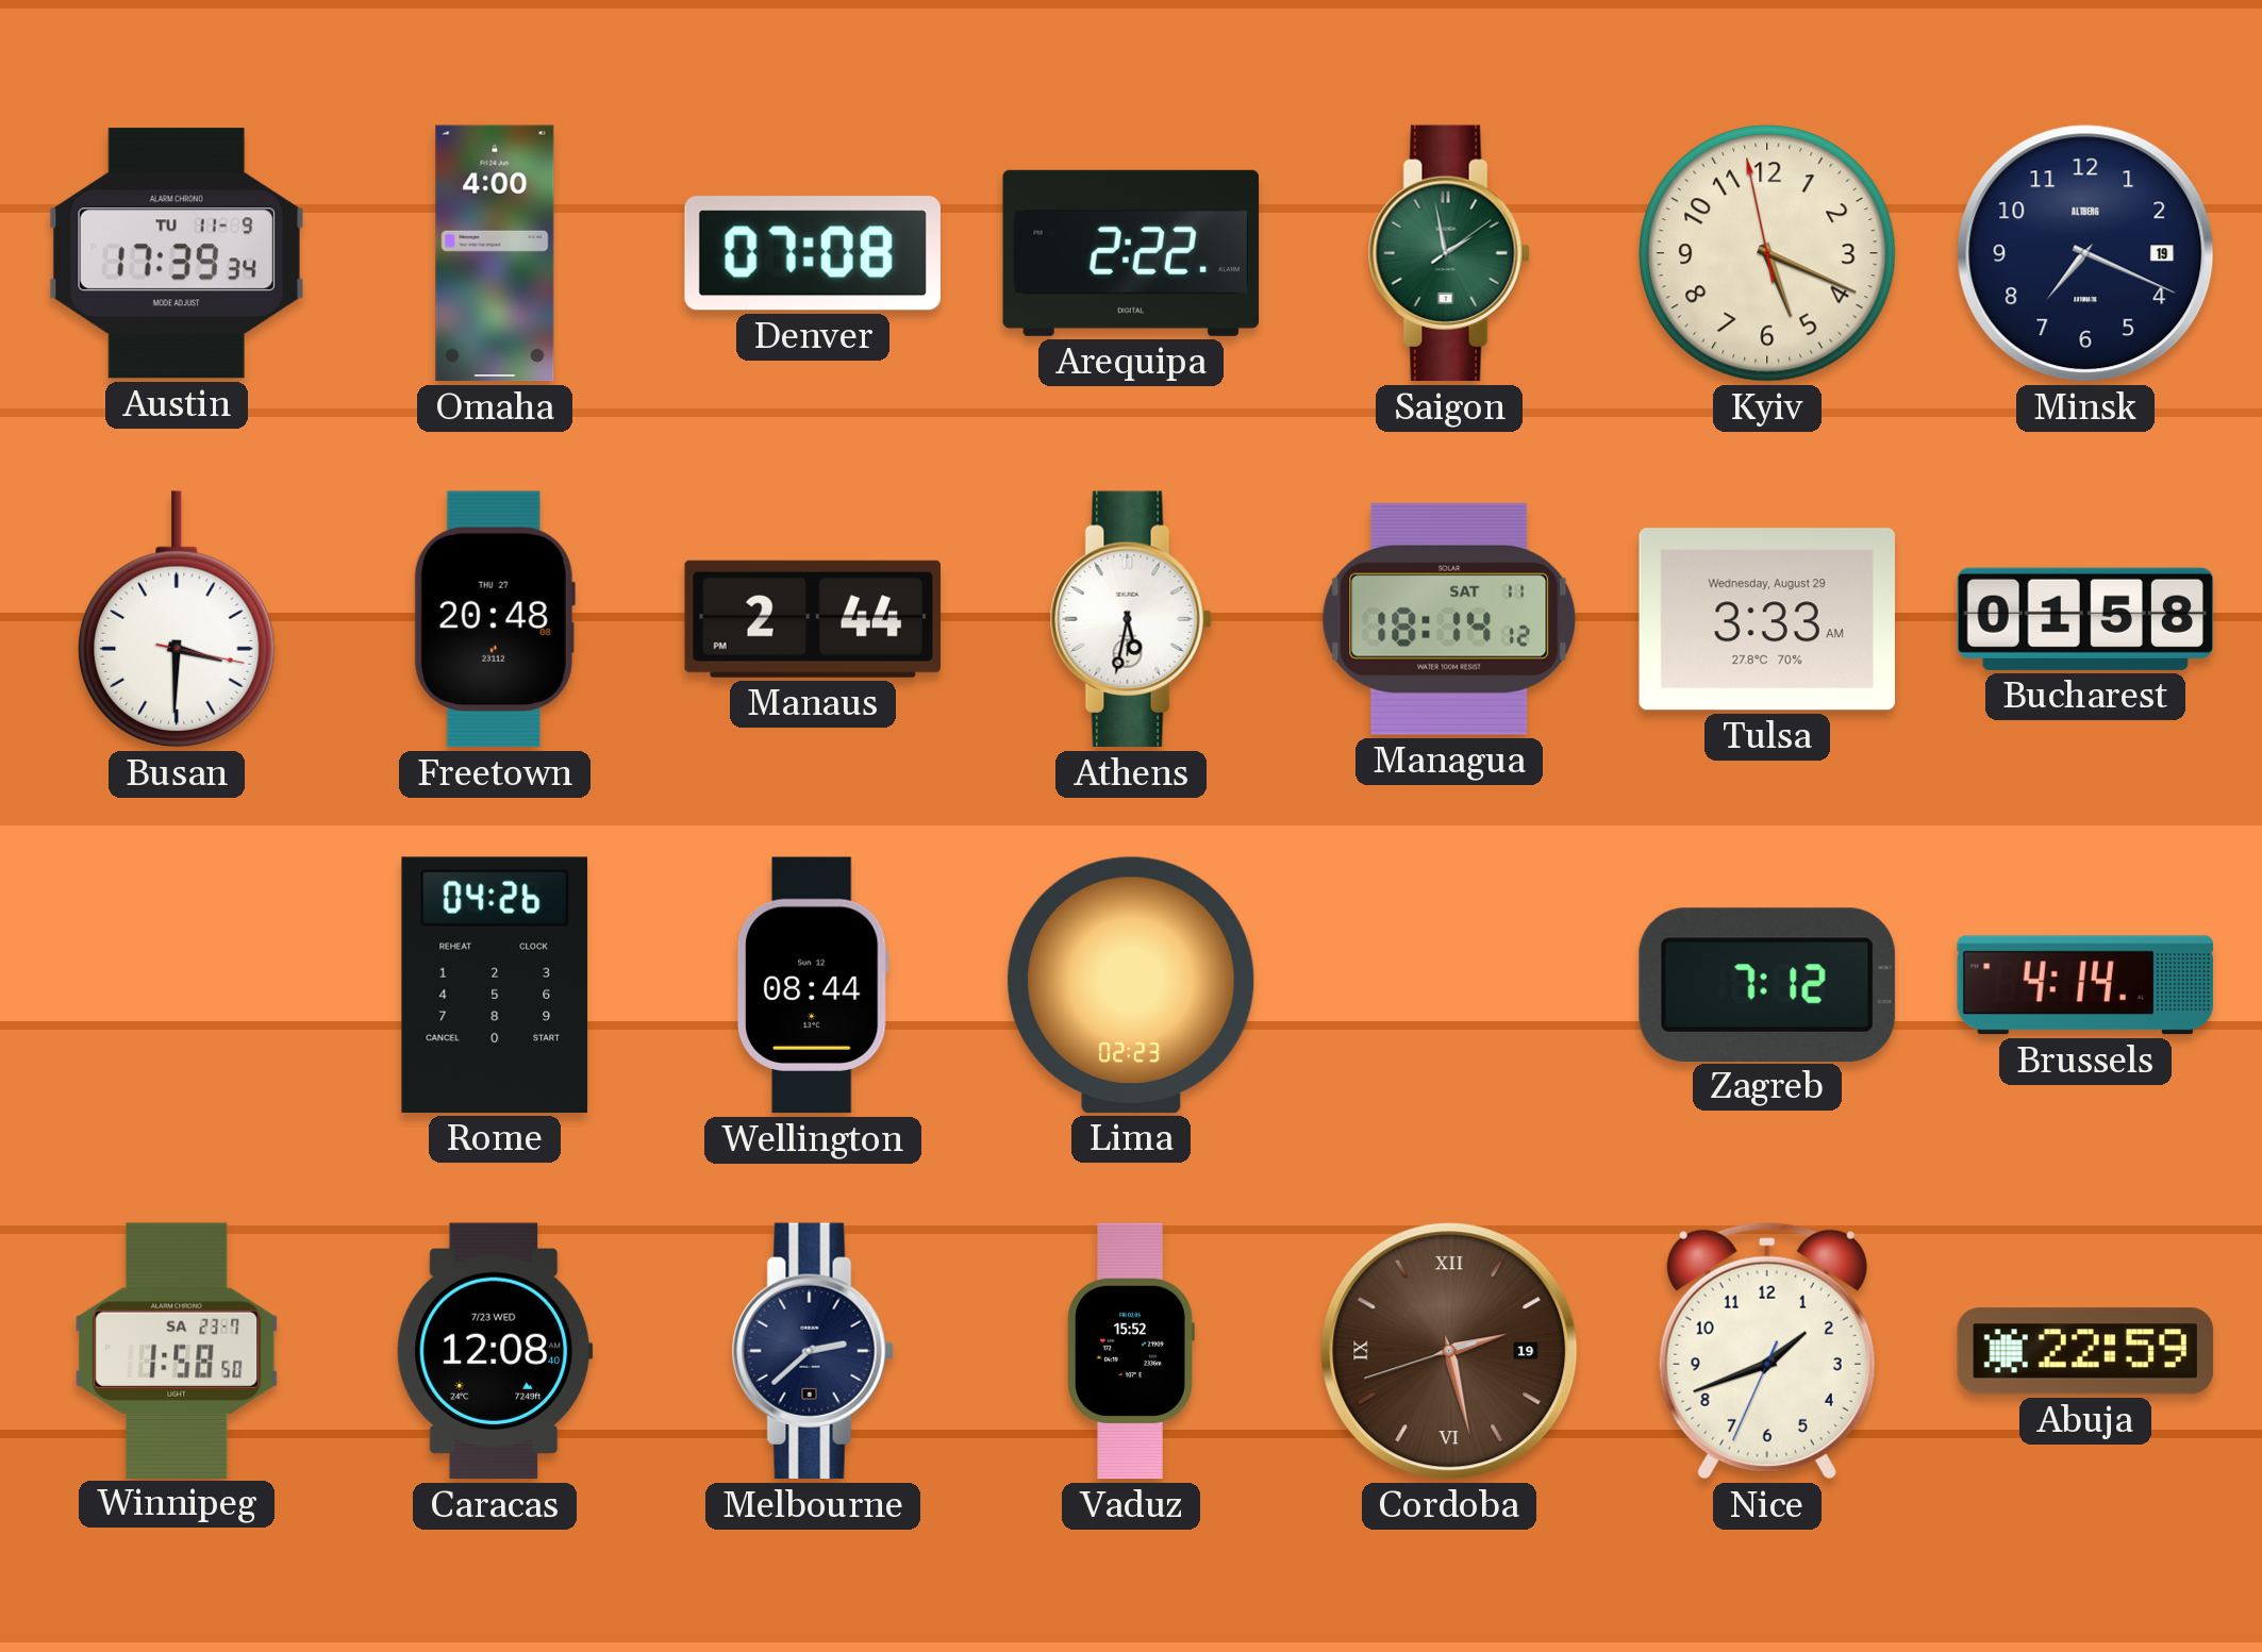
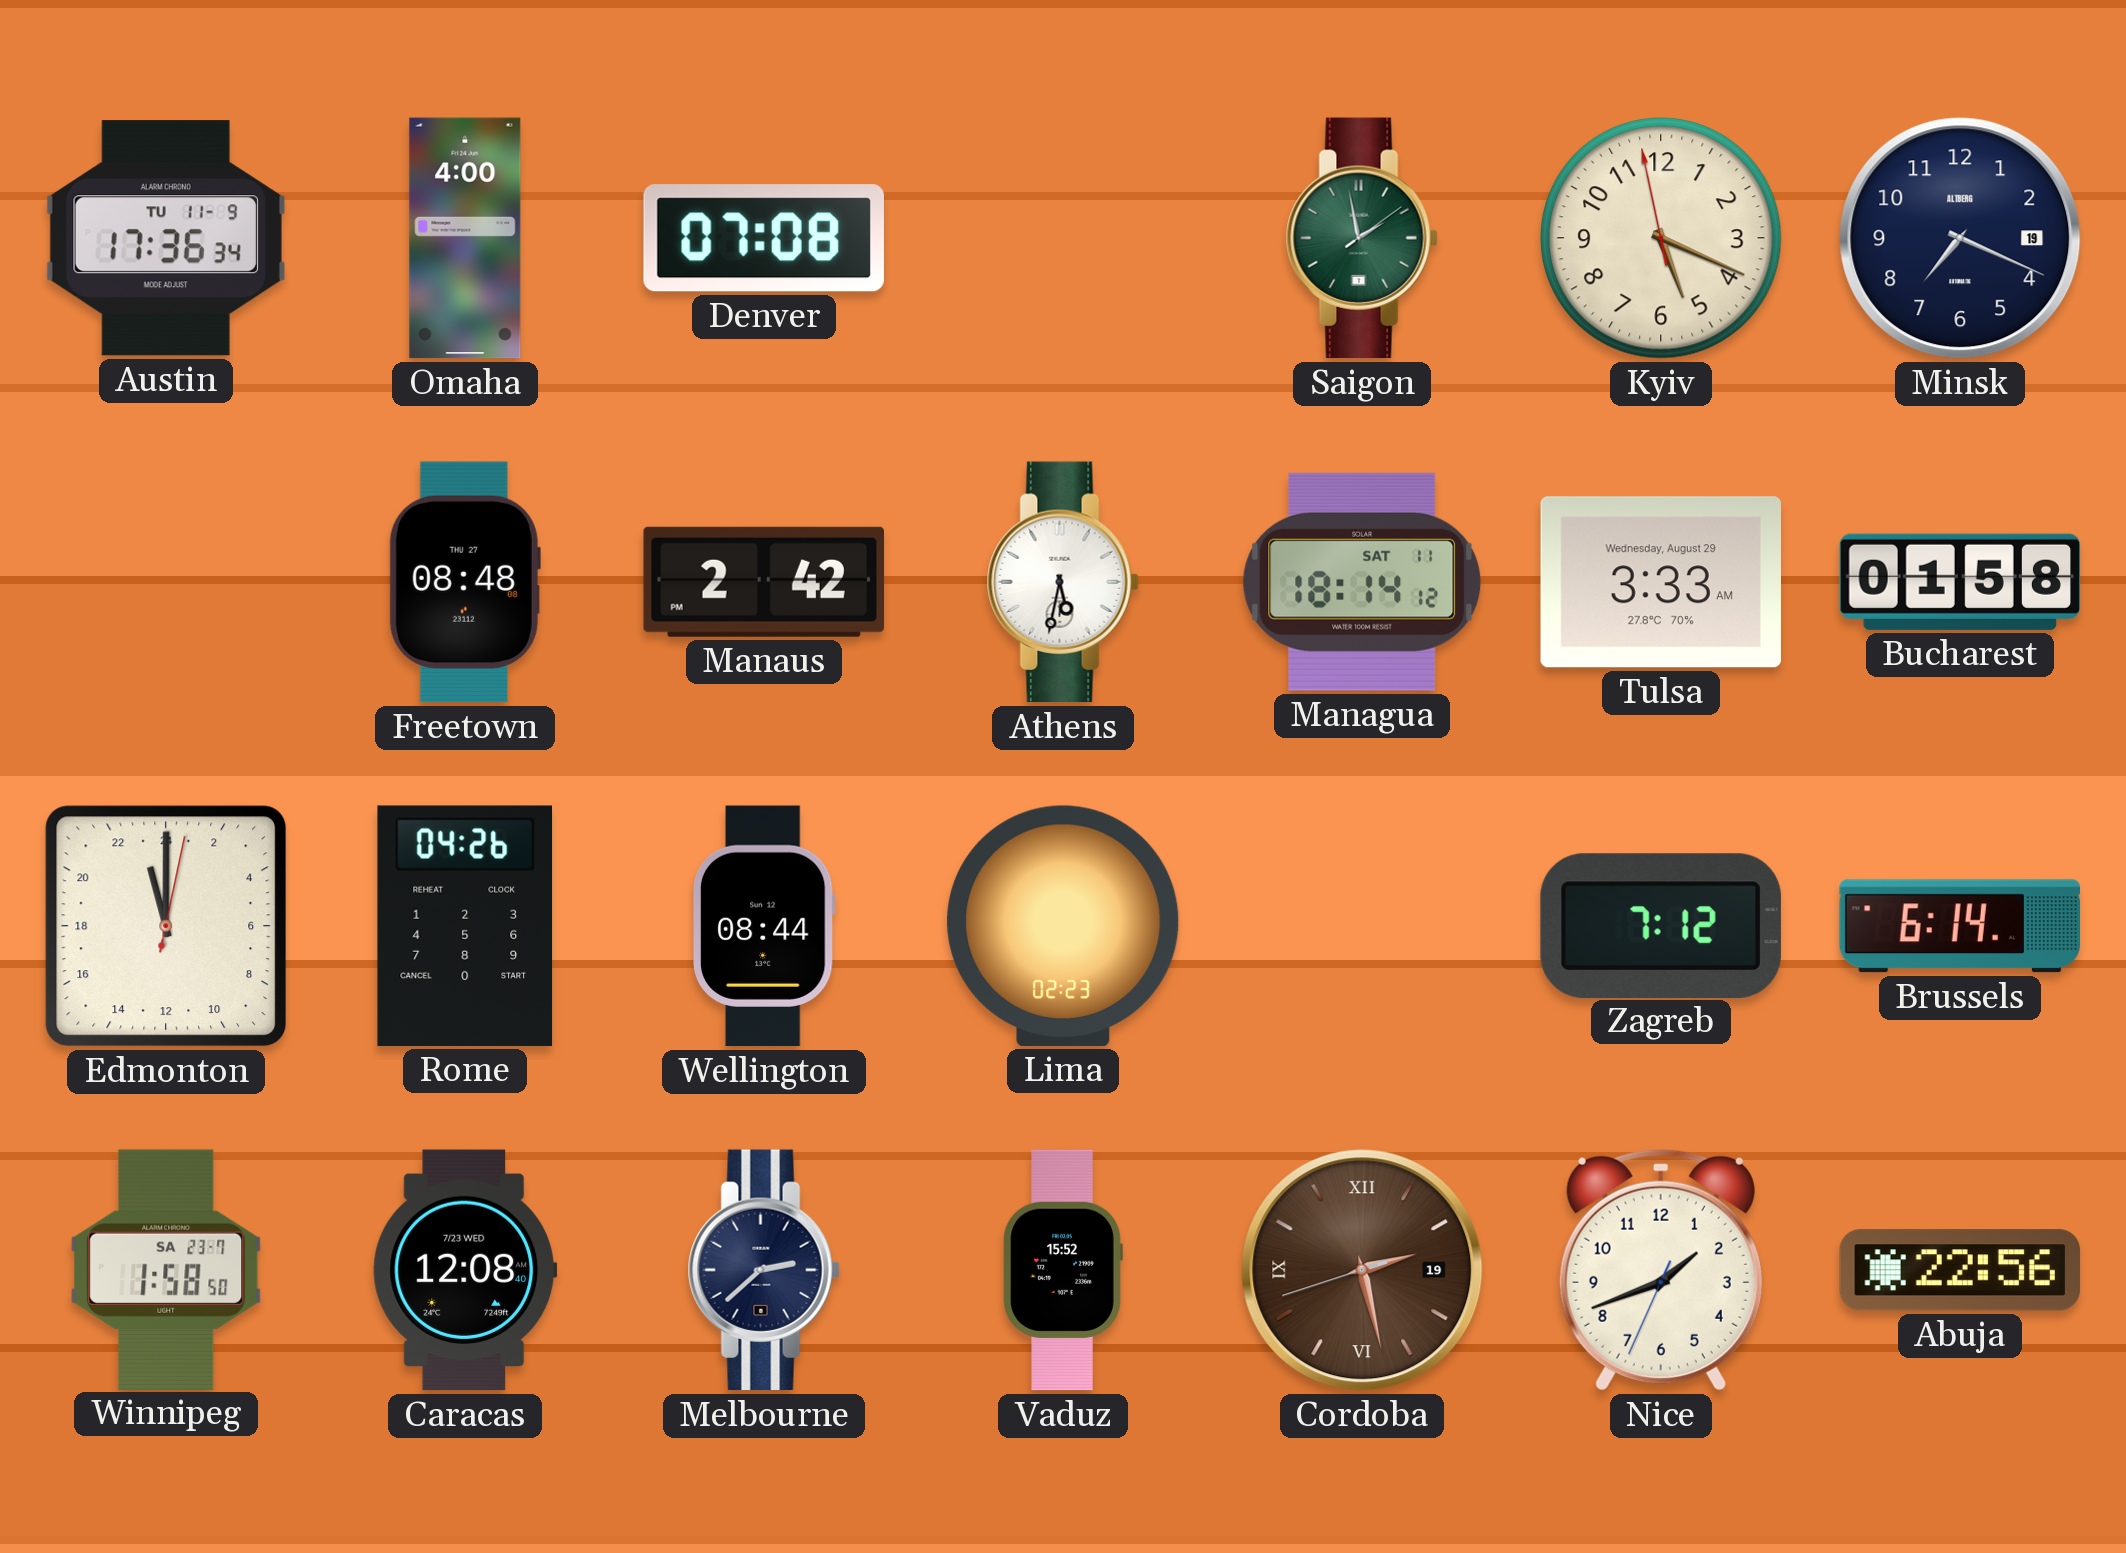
Austin: 17:39 -> 17:36
Arequipa: 2:22 -> none
Busan: 3:30 -> none
Freetown: 20:48 -> 08:48
Manaus: 2:44 -> 2:42
Edmonton: none -> 23:00
Brussels: 4:14 -> 6:14
Abuja: 22:59 -> 22:56
